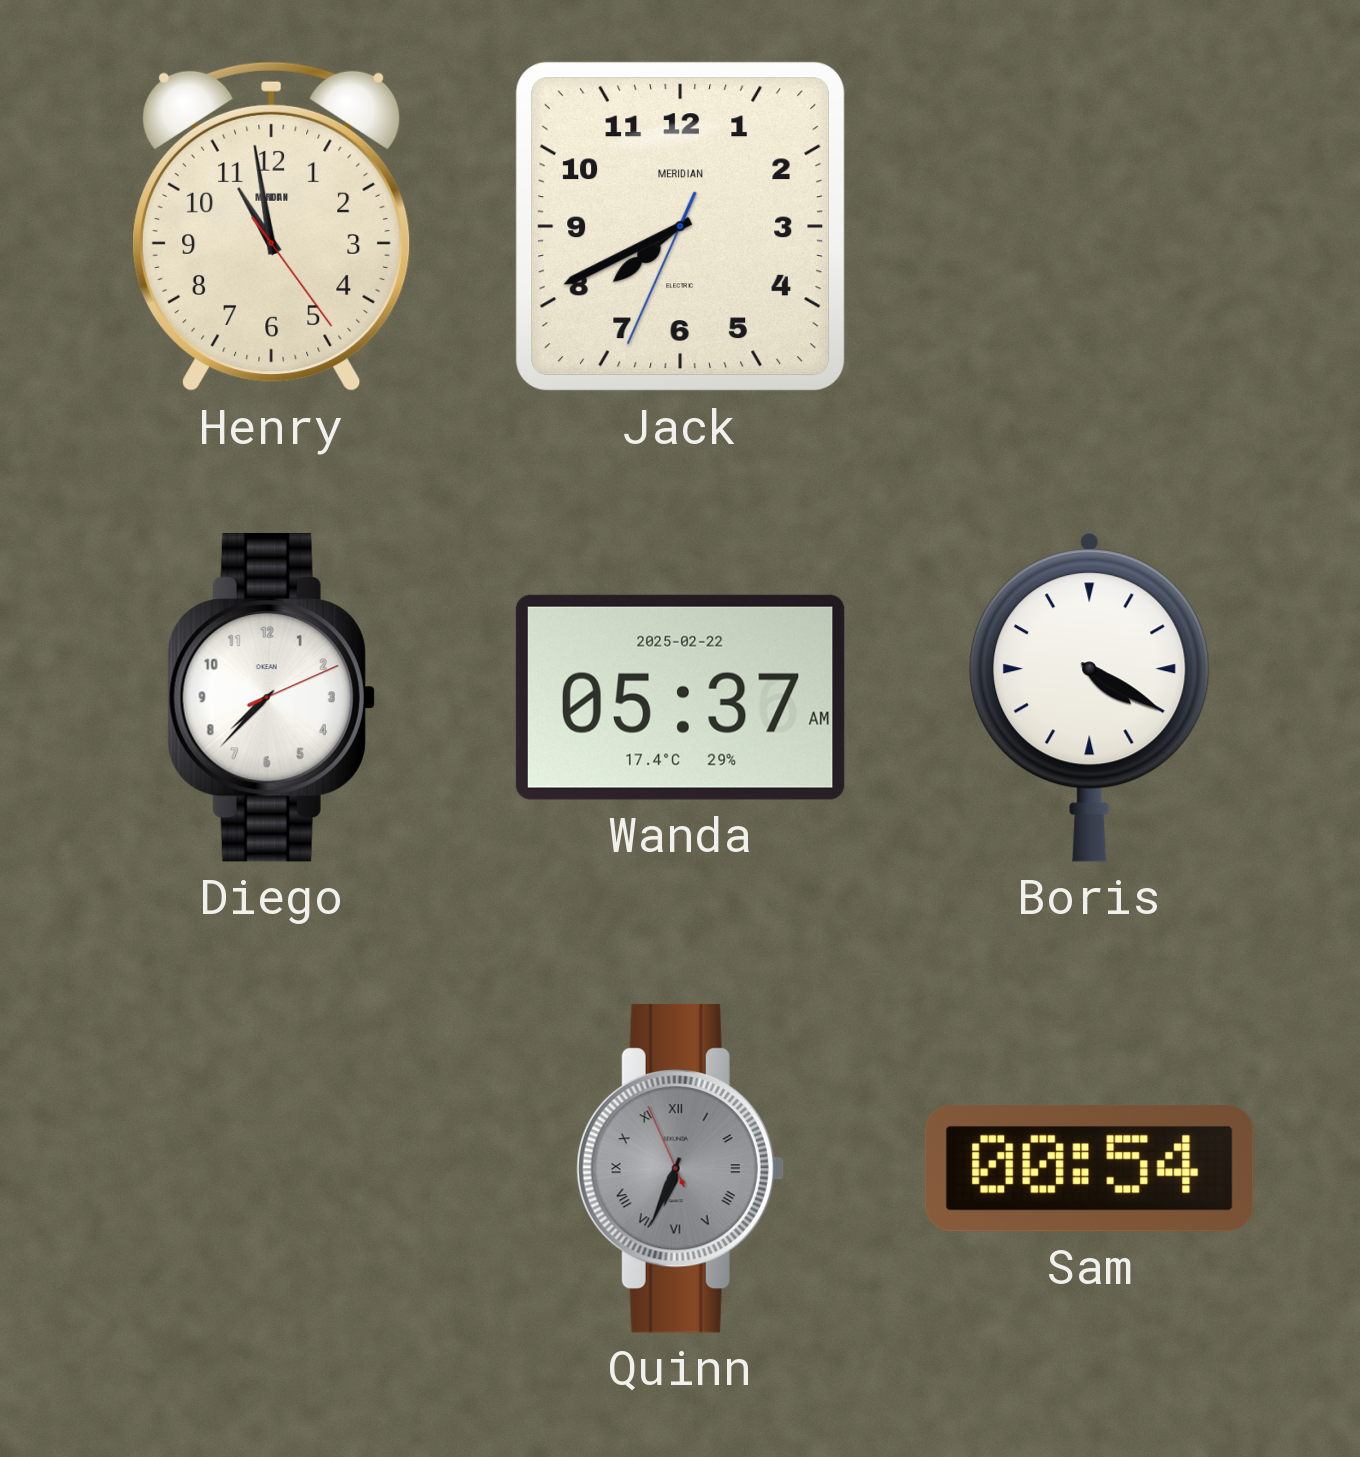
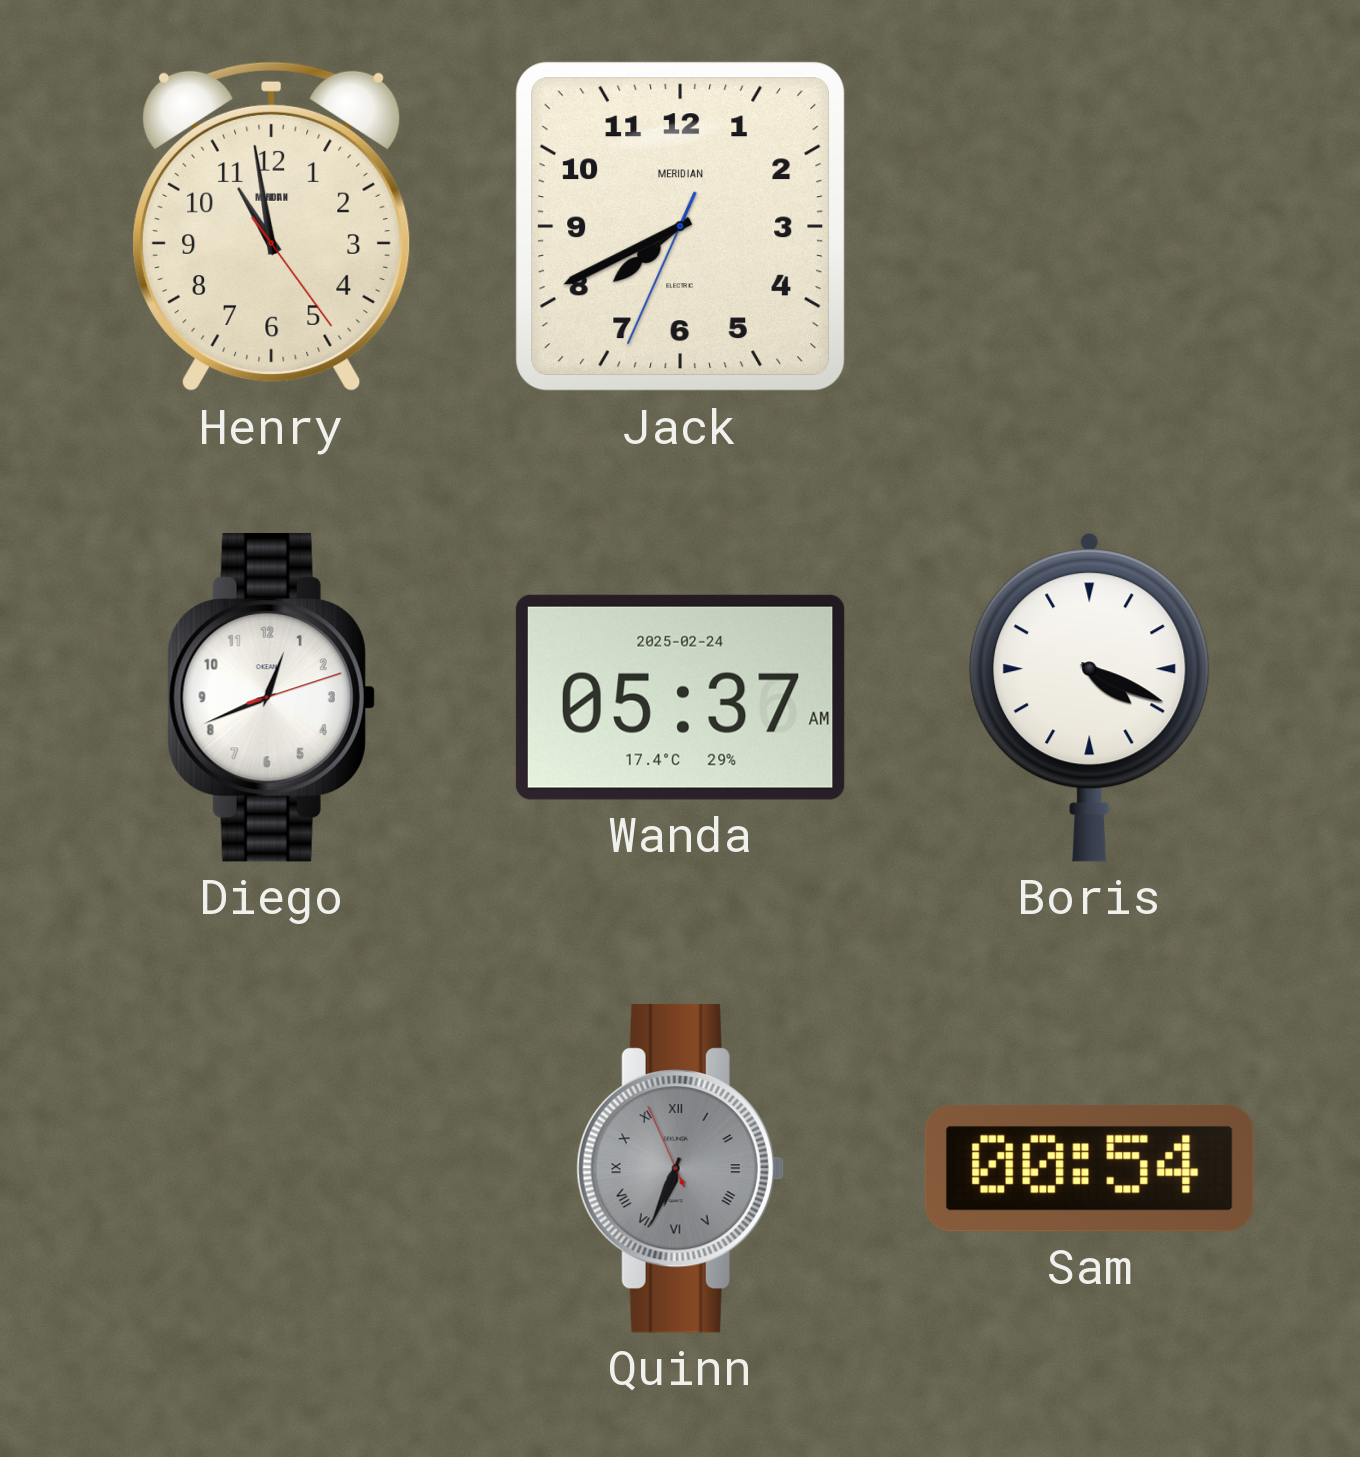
Diego: 7:37 -> 12:41
Wanda date: 2025-02-22 -> 2025-02-24
Boris: 4:20 -> 4:19
